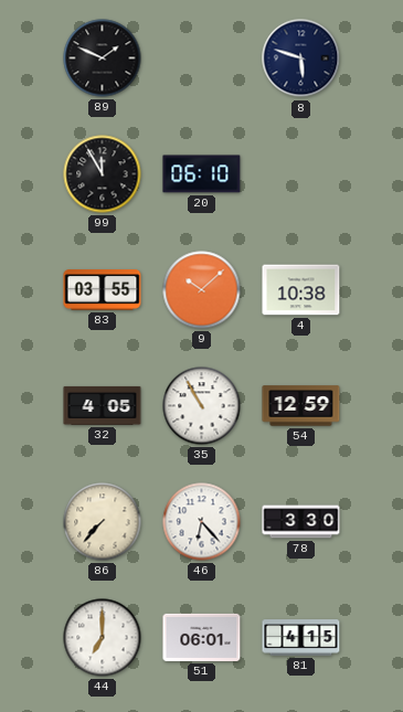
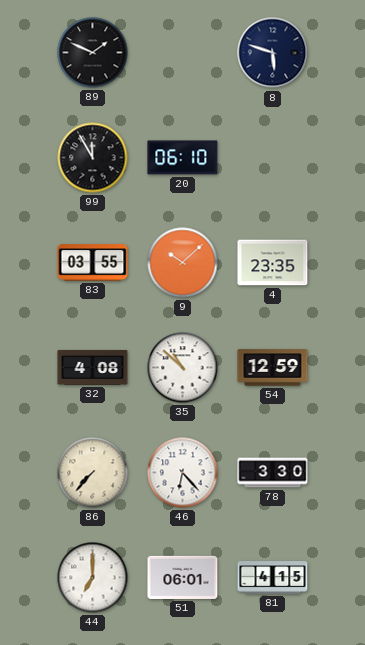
4: 10:38 -> 23:35
32: 4:05 -> 4:08
35: 10:55 -> 10:52
